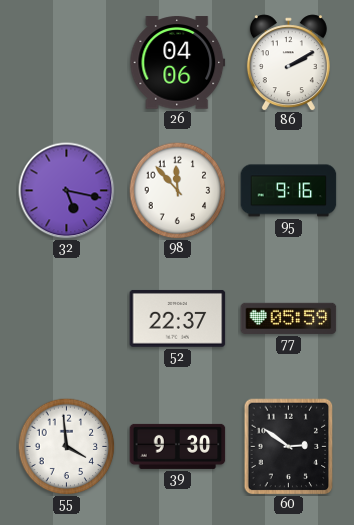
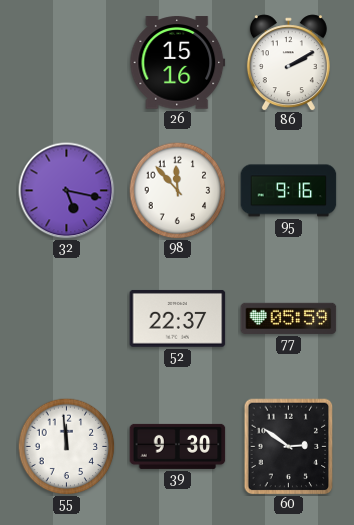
26: 04:06 -> 15:16
55: 3:59 -> 11:59
